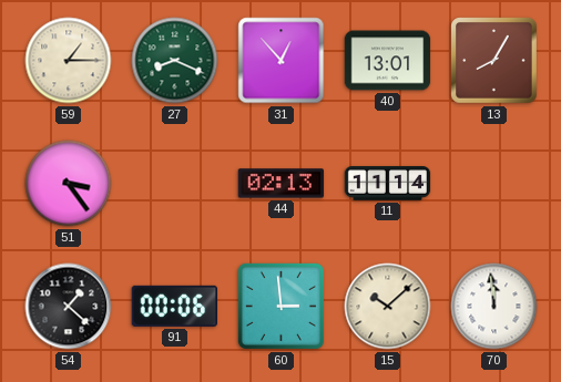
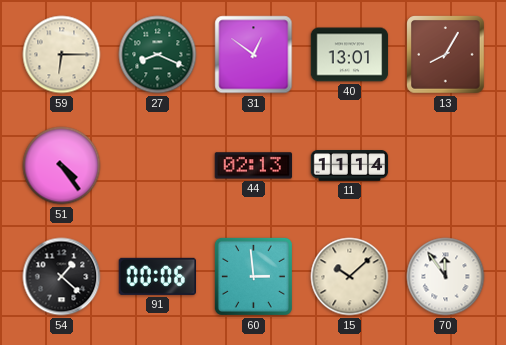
59: 1:15 -> 6:15
31: 12:53 -> 12:51
51: 3:24 -> 4:24
70: 11:59 -> 11:54
